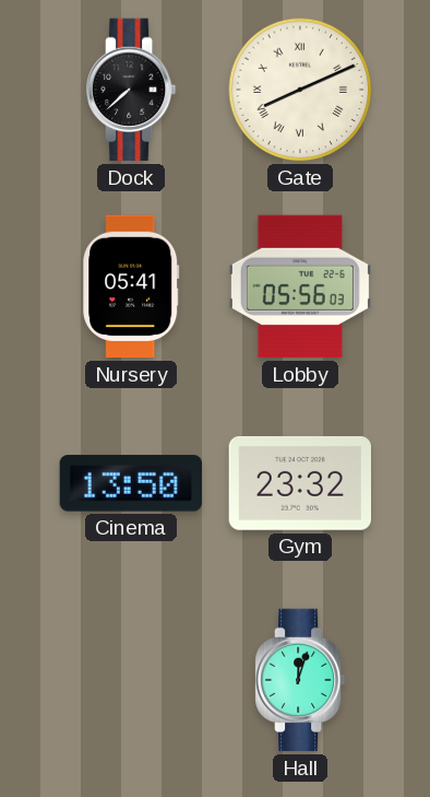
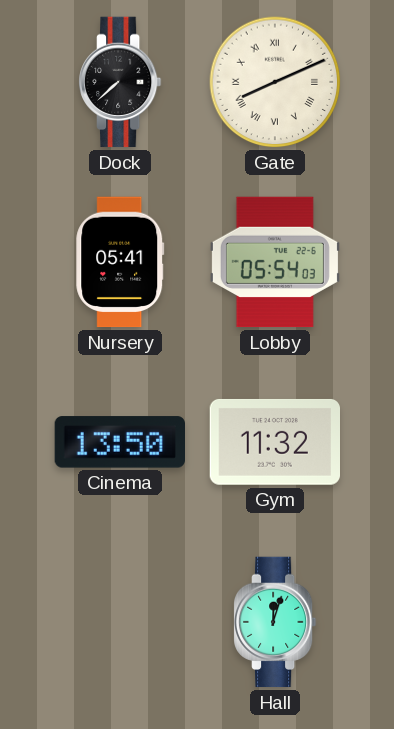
Lobby: 05:56 -> 05:54
Gym: 23:32 -> 11:32
